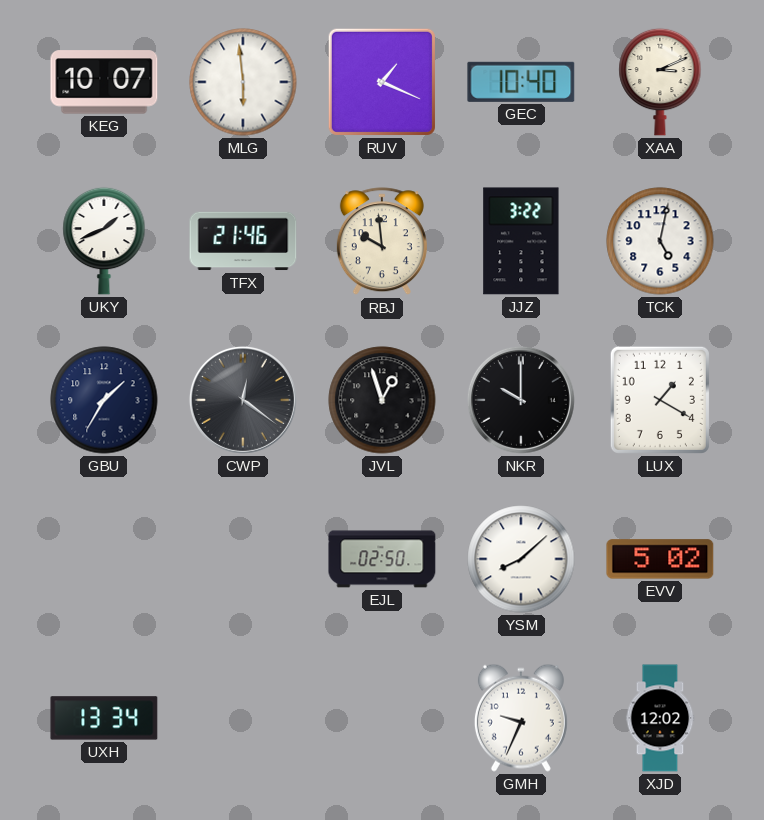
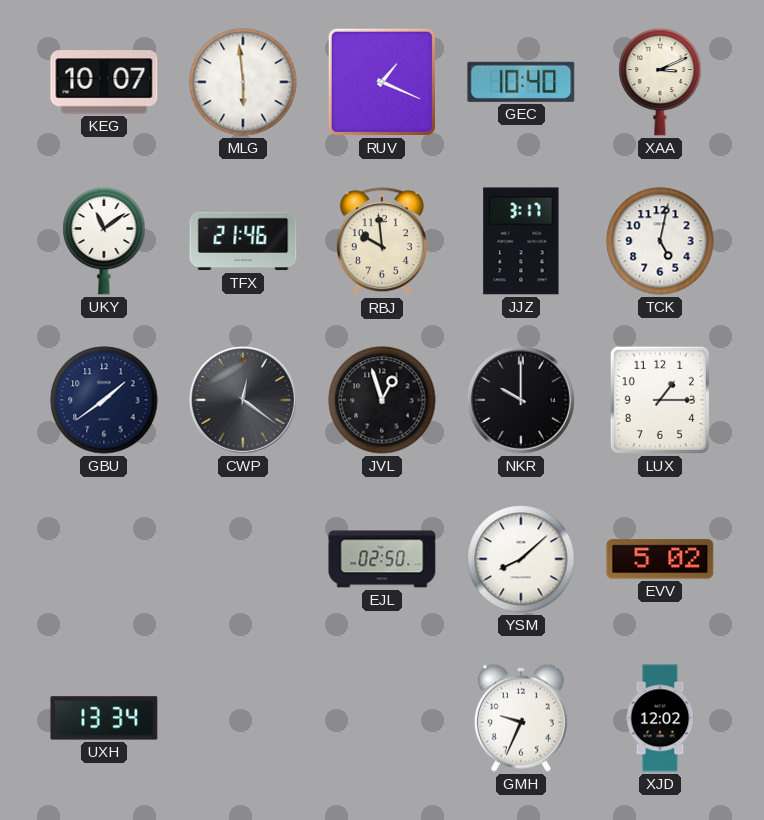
UKY: 1:41 -> 11:09
JJZ: 3:22 -> 3:17
GBU: 1:35 -> 1:39
LUX: 1:20 -> 1:15
